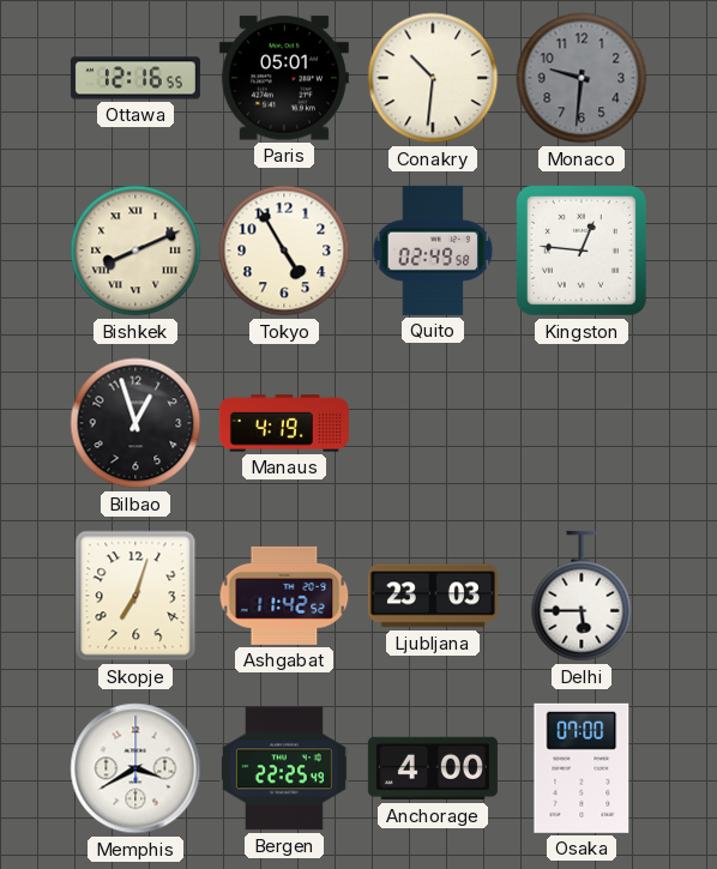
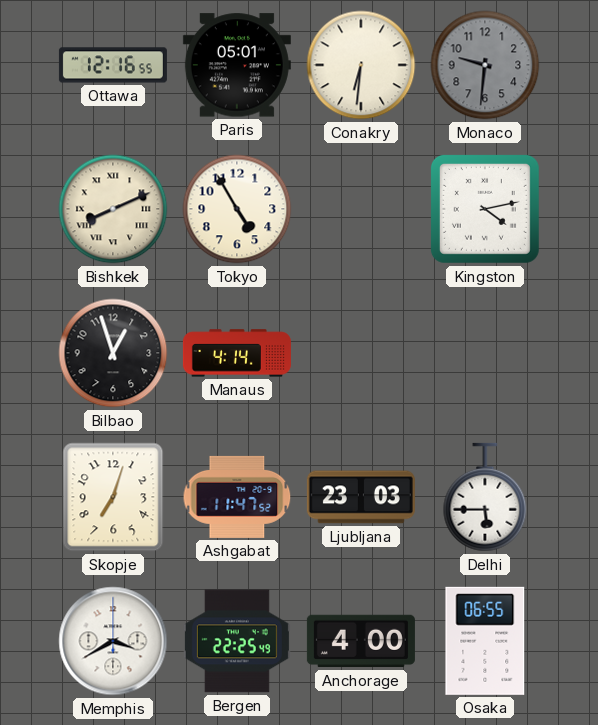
Conakry: 10:31 -> 6:31
Quito: 02:49 -> none
Kingston: 12:46 -> 4:13
Manaus: 4:19 -> 4:14
Ashgabat: 11:42 -> 11:47
Osaka: 07:00 -> 06:55
